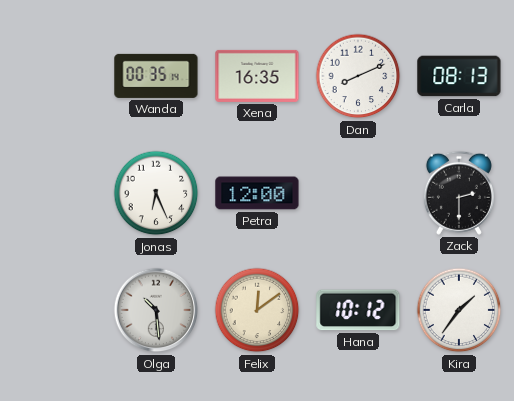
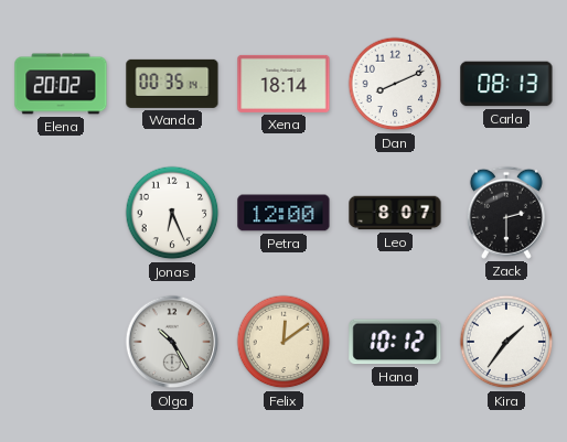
Elena: none -> 20:02
Xena: 16:35 -> 18:14
Leo: none -> 8:07
Olga: 10:29 -> 10:25
